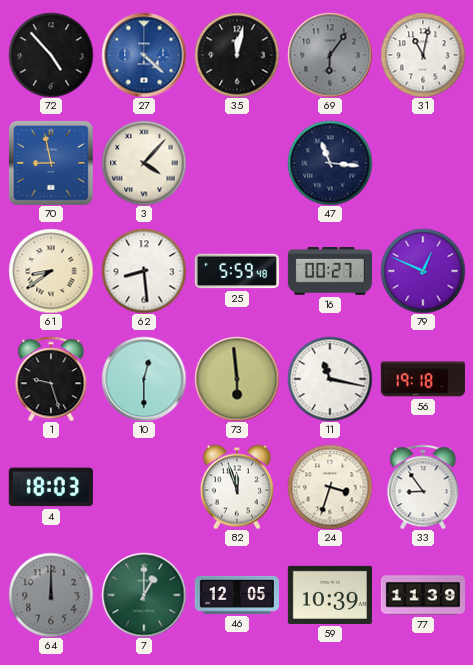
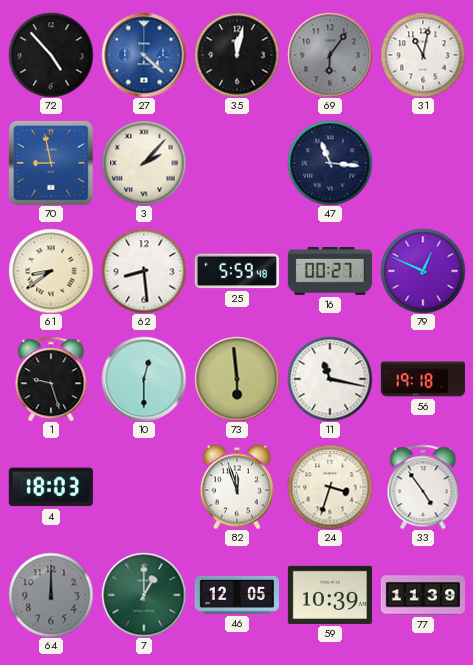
3: 4:07 -> 2:07
33: 8:54 -> 4:54
